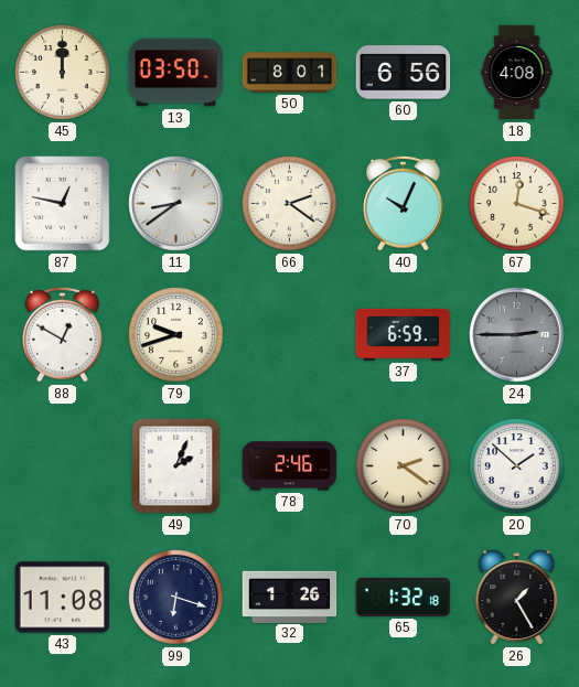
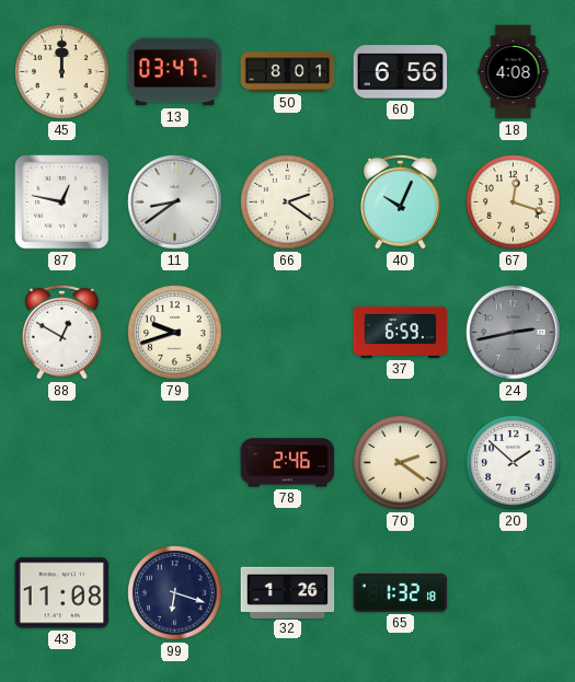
13: 03:50 -> 03:47
24: 2:45 -> 2:43
49: 2:04 -> none
26: 1:25 -> none
